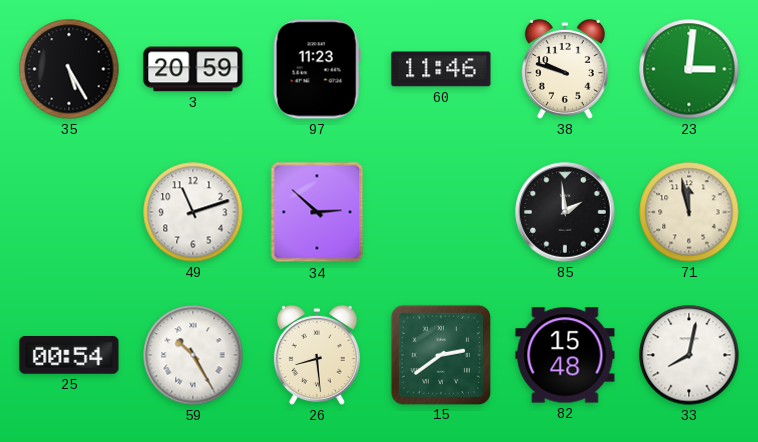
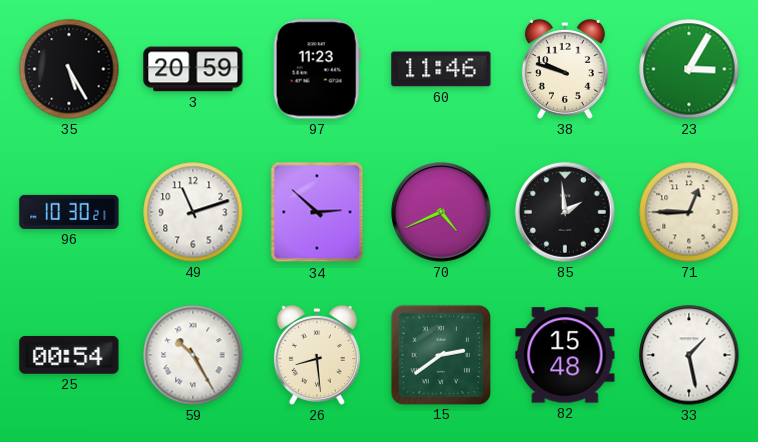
23: 3:01 -> 3:05
96: none -> 10:30
70: none -> 4:41
71: 11:58 -> 12:45
33: 8:02 -> 1:28
